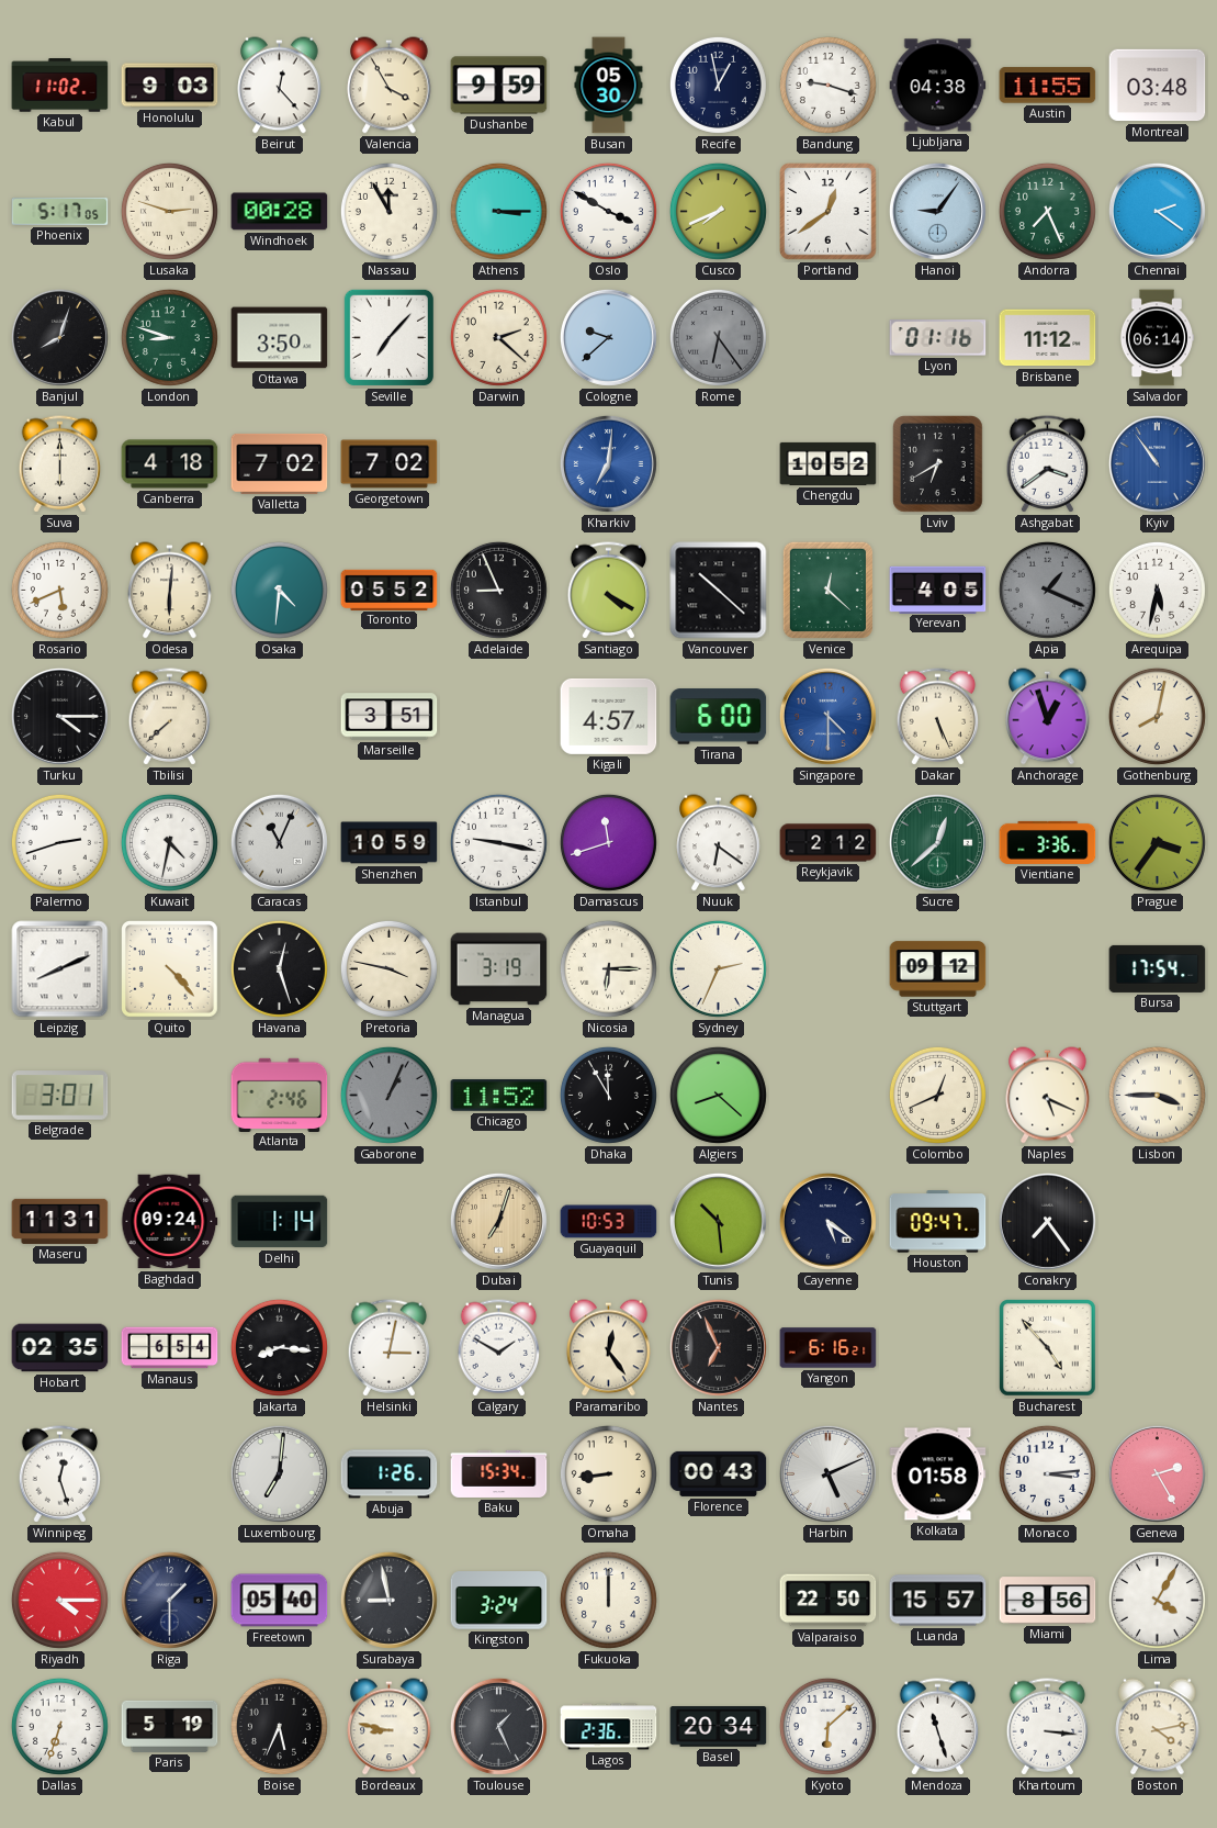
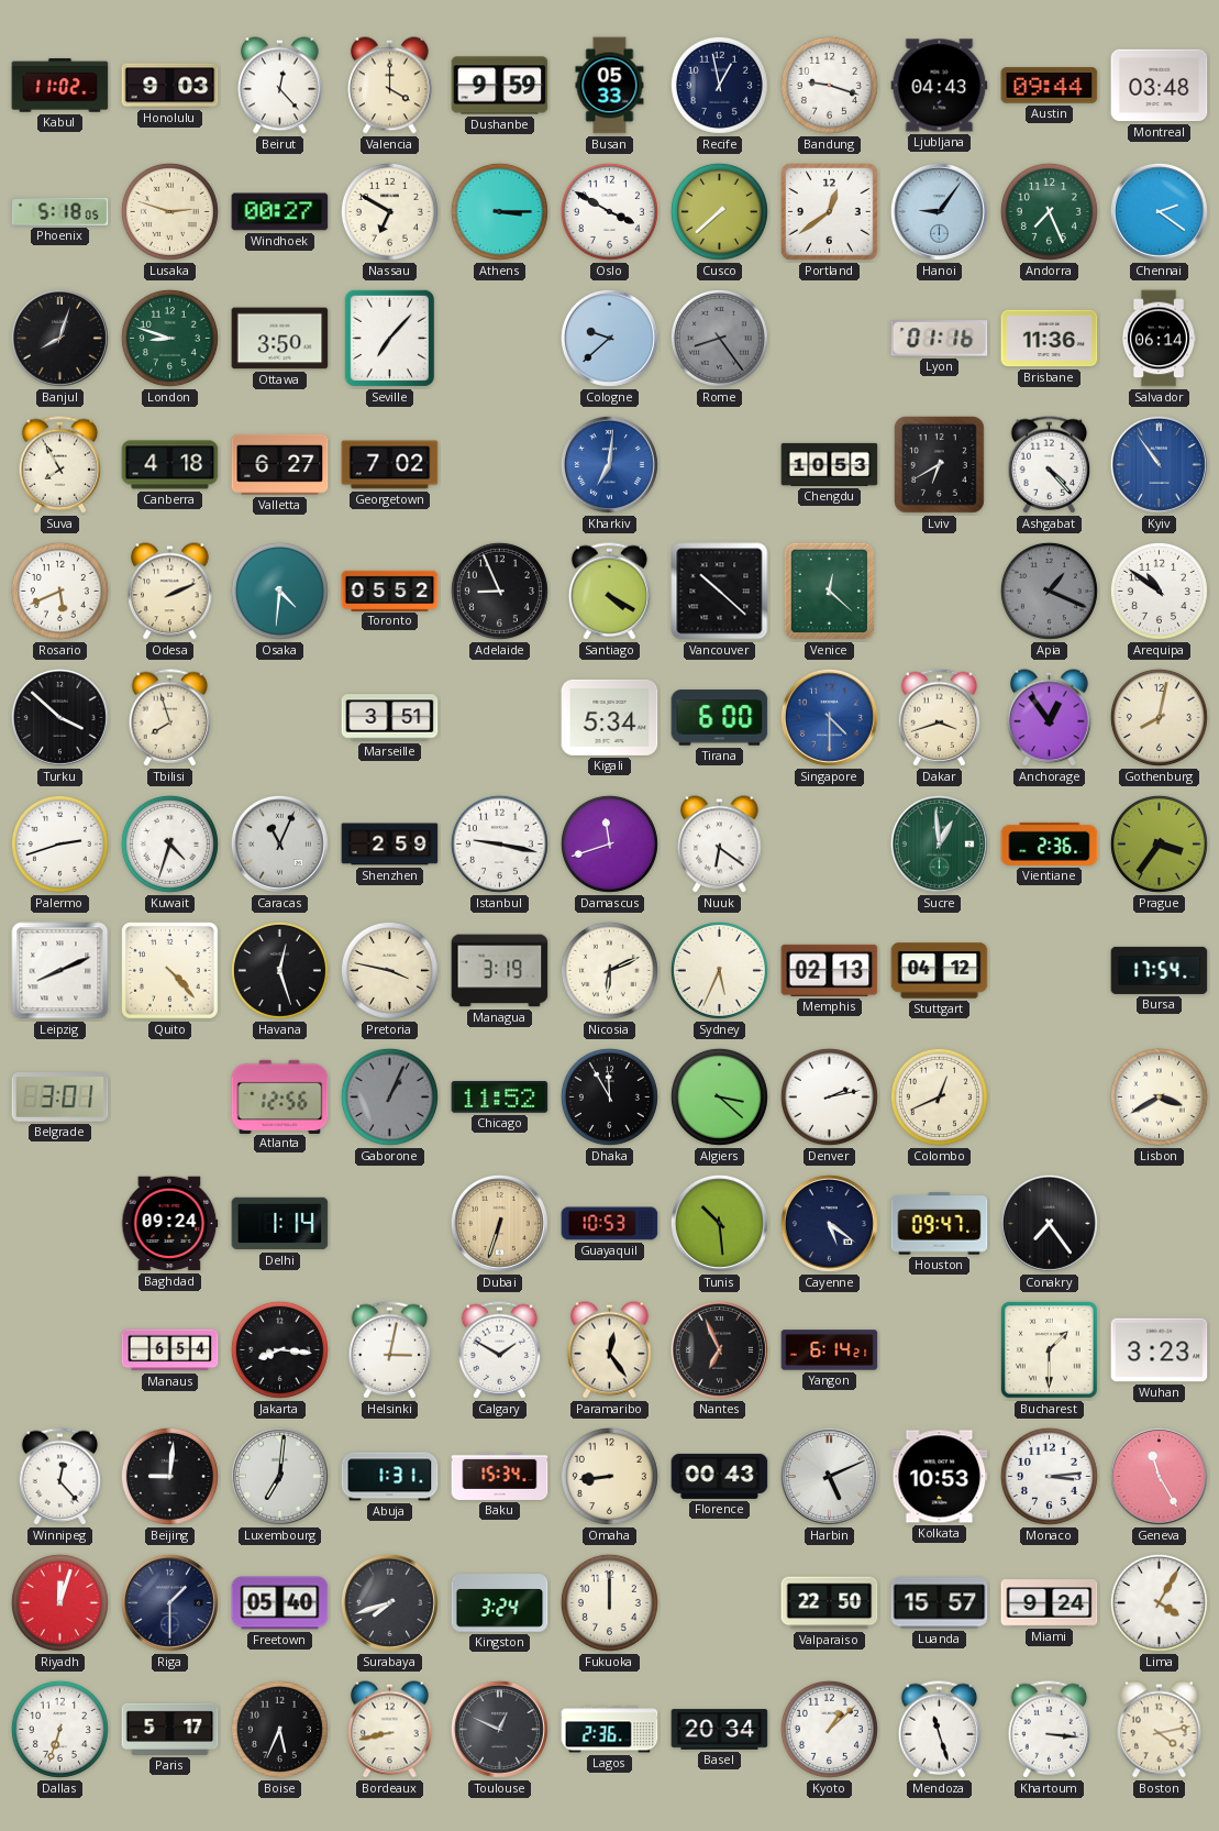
Valencia: 3:55 -> 4:00
Busan: 05:30 -> 05:33
Ljubljana: 04:38 -> 04:43
Austin: 11:55 -> 09:44
Phoenix: 5:17 -> 5:18
Windhoek: 00:28 -> 00:27
Nassau: 11:55 -> 6:50
Cusco: 7:41 -> 7:38
Darwin: 2:22 -> none
Rome: 6:24 -> 8:24
Brisbane: 11:12 -> 11:36
Suva: 6:00 -> 7:55
Valletta: 7:02 -> 6:27
Chengdu: 10:52 -> 10:53
Ashgabat: 3:39 -> 4:23
Odesa: 6:01 -> 2:11
Yerevan: 4:05 -> none
Arequipa: 5:32 -> 10:51
Turku: 4:15 -> 3:52
Tbilisi: 7:38 -> 7:57
Kigali: 4:57 -> 5:34
Dakar: 5:26 -> 3:42
Anchorage: 12:57 -> 12:54
Kuwait: 4:32 -> 4:33
Shenzhen: 10:59 -> 2:59
Reykjavik: 2:12 -> none
Sucre: 12:38 -> 12:59
Vientiane: 3:36 -> 2:36
Nicosia: 6:15 -> 6:11
Sydney: 2:34 -> 5:34
Memphis: none -> 02:13
Stuttgart: 09:12 -> 04:12
Atlanta: 2:46 -> 12:56
Algiers: 8:22 -> 3:22
Denver: none -> 2:13
Naples: 5:19 -> none
Lisbon: 3:45 -> 3:40
Maseru: 11:31 -> none
Dubai: 7:03 -> 6:33
Hobart: 02:35 -> none
Yangon: 6:16 -> 6:14
Bucharest: 4:53 -> 1:30
Wuhan: none -> 3:23
Winnipeg: 12:27 -> 12:23
Beijing: none -> 9:01
Abuja: 1:26 -> 1:31
Kolkata: 01:58 -> 10:53
Geneva: 2:25 -> 11:25
Riyadh: 4:15 -> 12:03
Surabaya: 8:58 -> 7:42
Miami: 8:56 -> 9:24
Paris: 5:19 -> 5:17
Bordeaux: 8:47 -> 8:43
Toulouse: 1:26 -> 12:49
Kyoto: 6:08 -> 1:08
